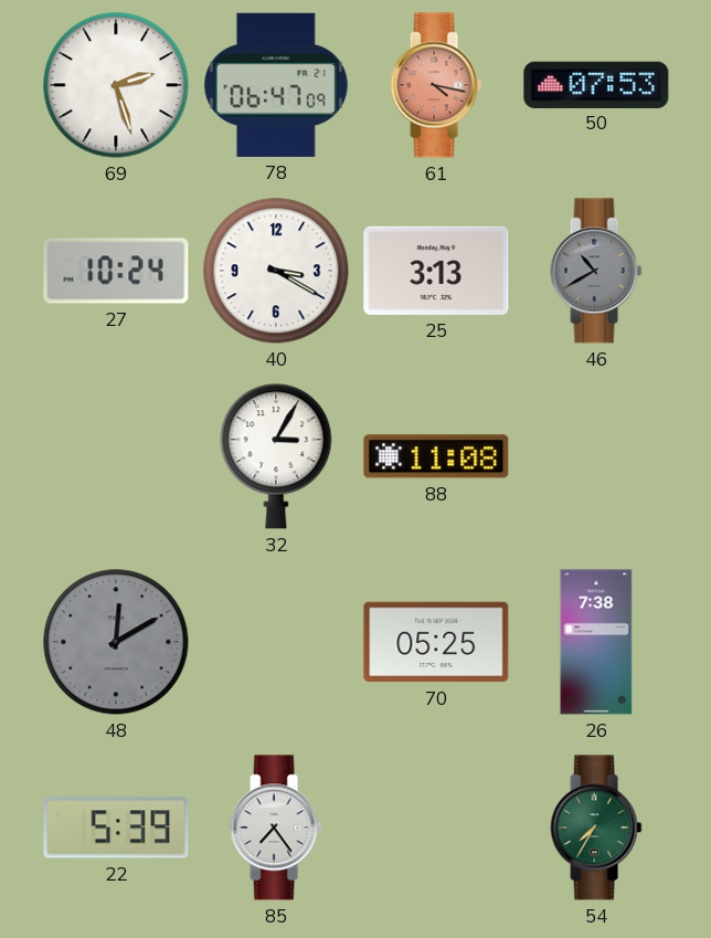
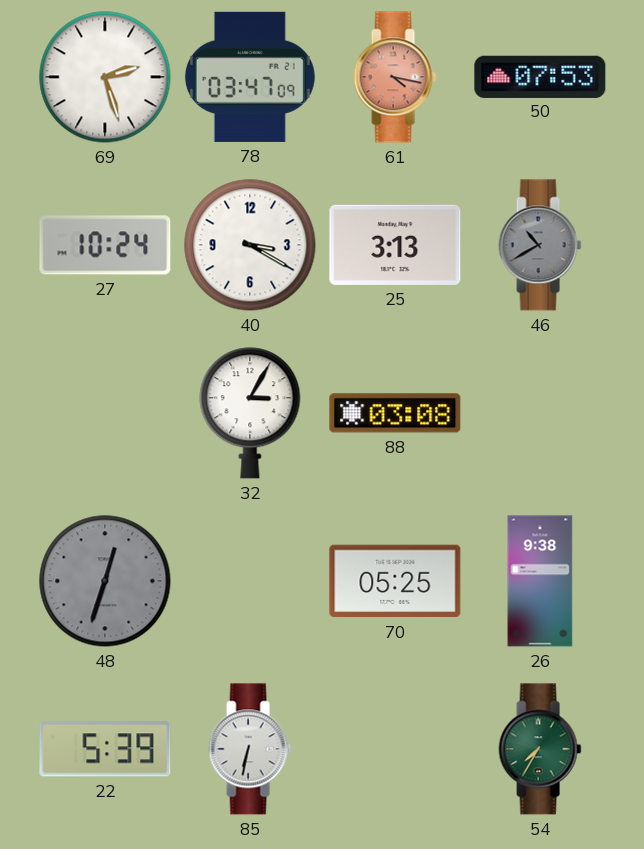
78: 06:47 -> 03:47
88: 11:08 -> 03:08
48: 12:10 -> 12:33
26: 7:38 -> 9:38
85: 7:24 -> 6:32
